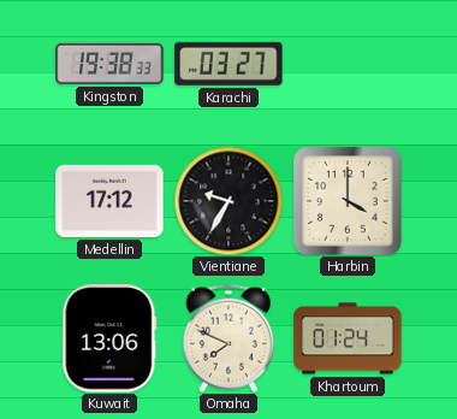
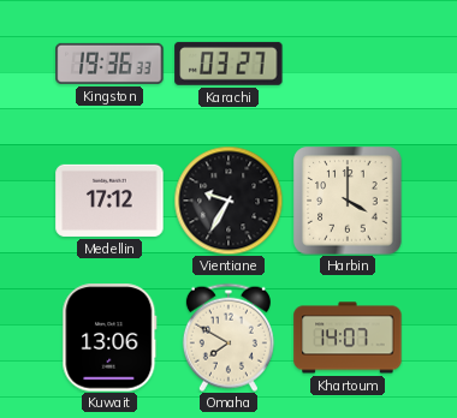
Kingston: 19:38 -> 19:36
Omaha: 7:49 -> 7:50
Khartoum: 01:24 -> 14:07
